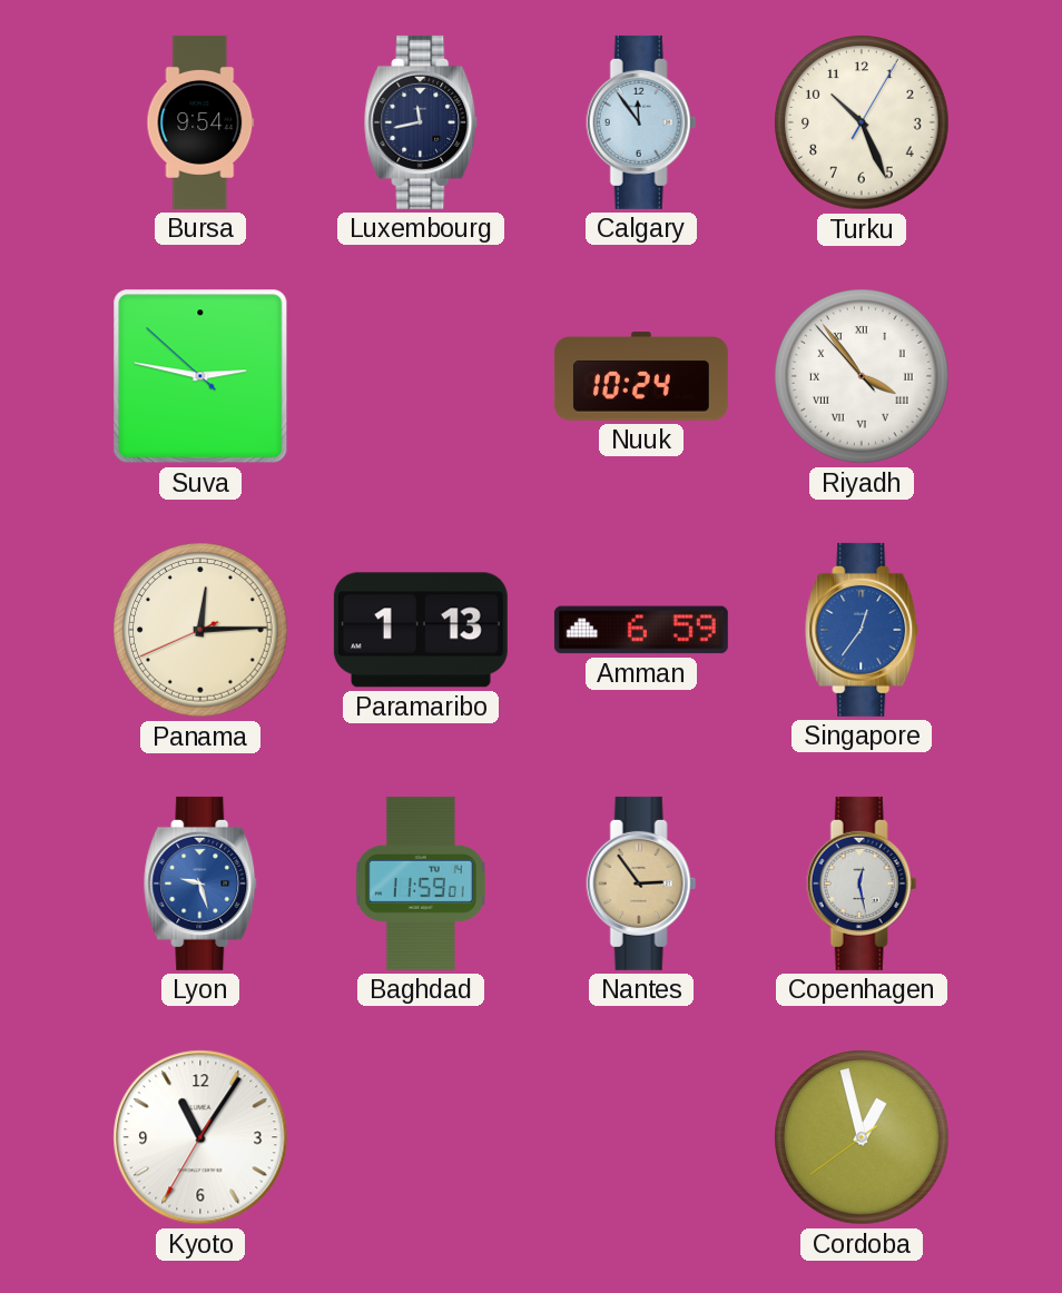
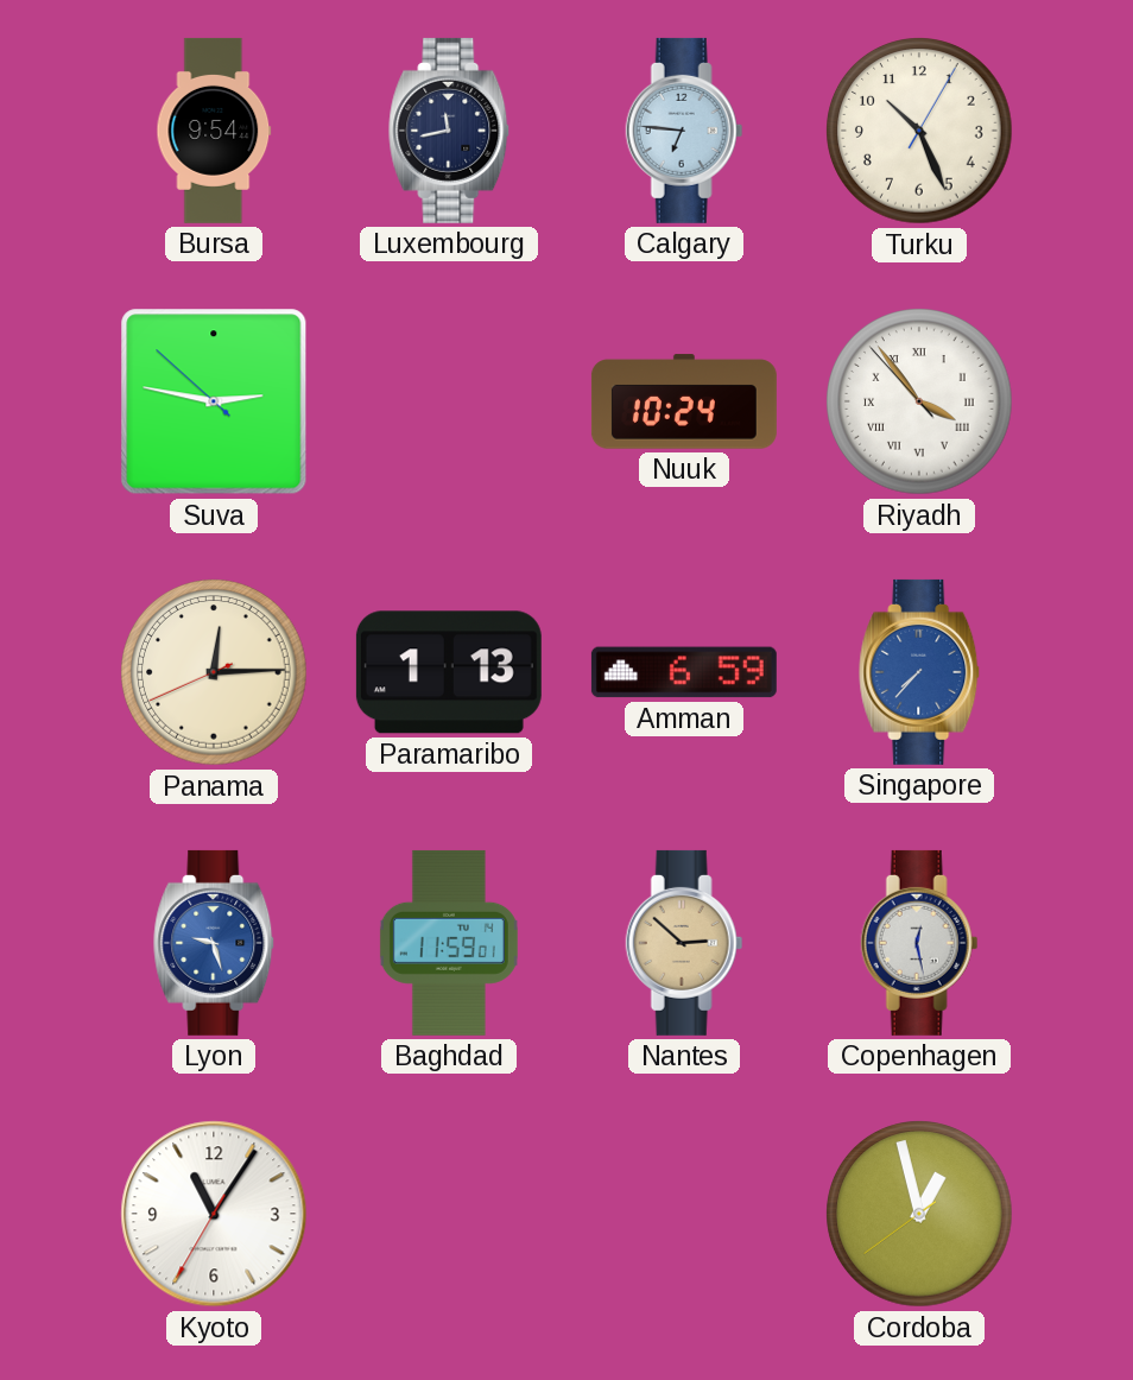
Calgary: 11:54 -> 6:46
Singapore: 12:36 -> 7:37
Nantes: 2:54 -> 2:52
